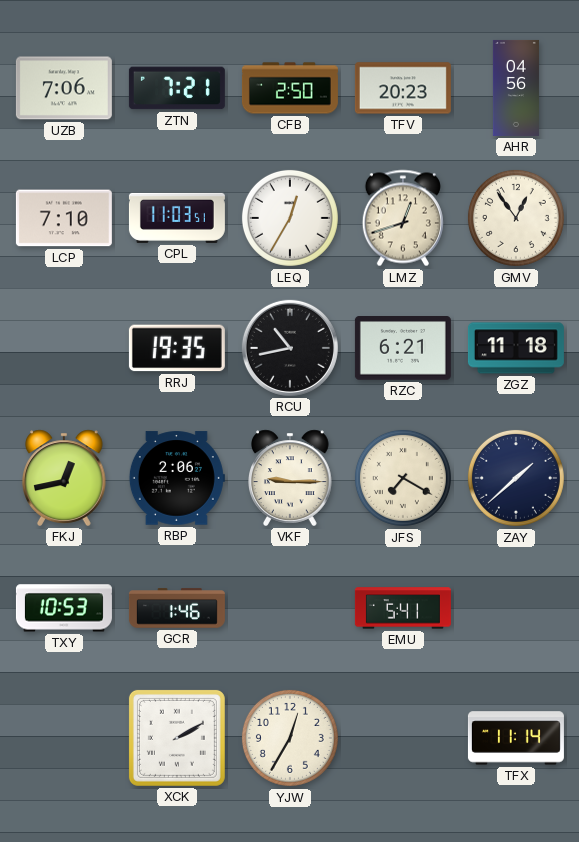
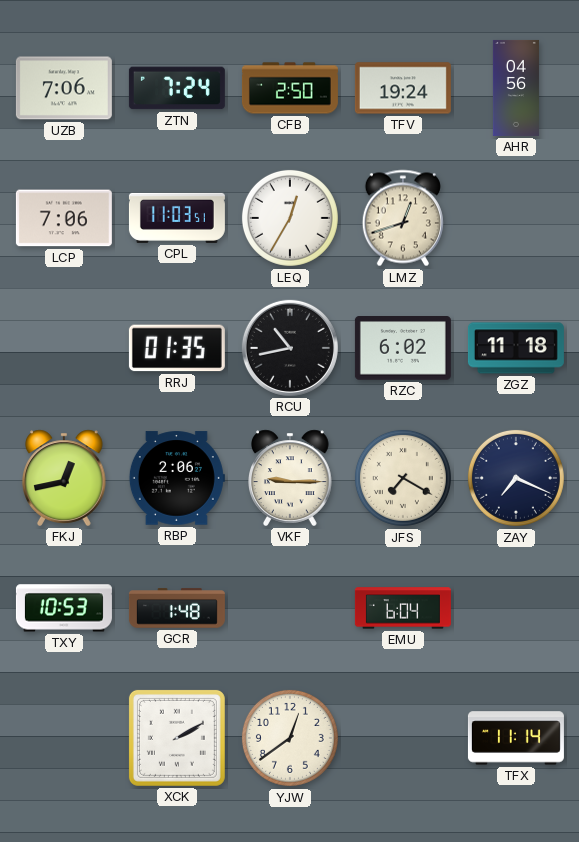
ZTN: 7:21 -> 7:24
TFV: 20:23 -> 19:24
LCP: 7:10 -> 7:06
GMV: 12:54 -> none
RRJ: 19:35 -> 01:35
RZC: 6:21 -> 6:02
ZAY: 1:38 -> 7:19
GCR: 1:46 -> 1:48
EMU: 5:41 -> 6:04
YJW: 12:35 -> 12:39
